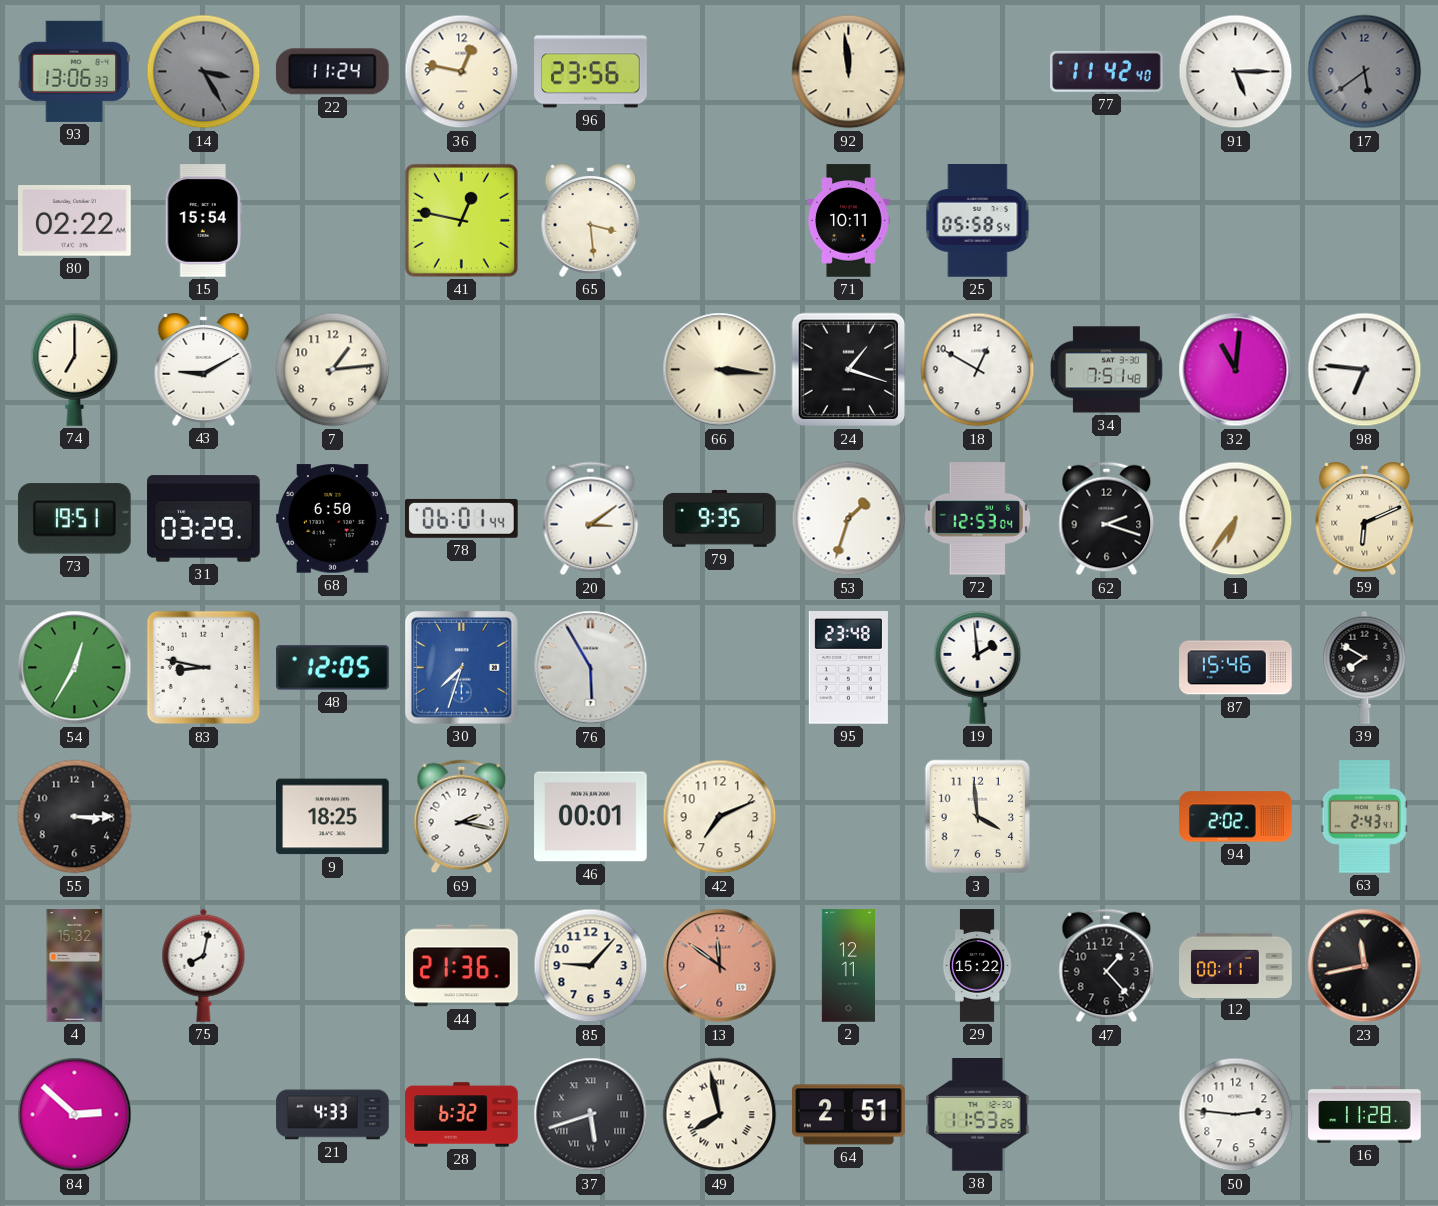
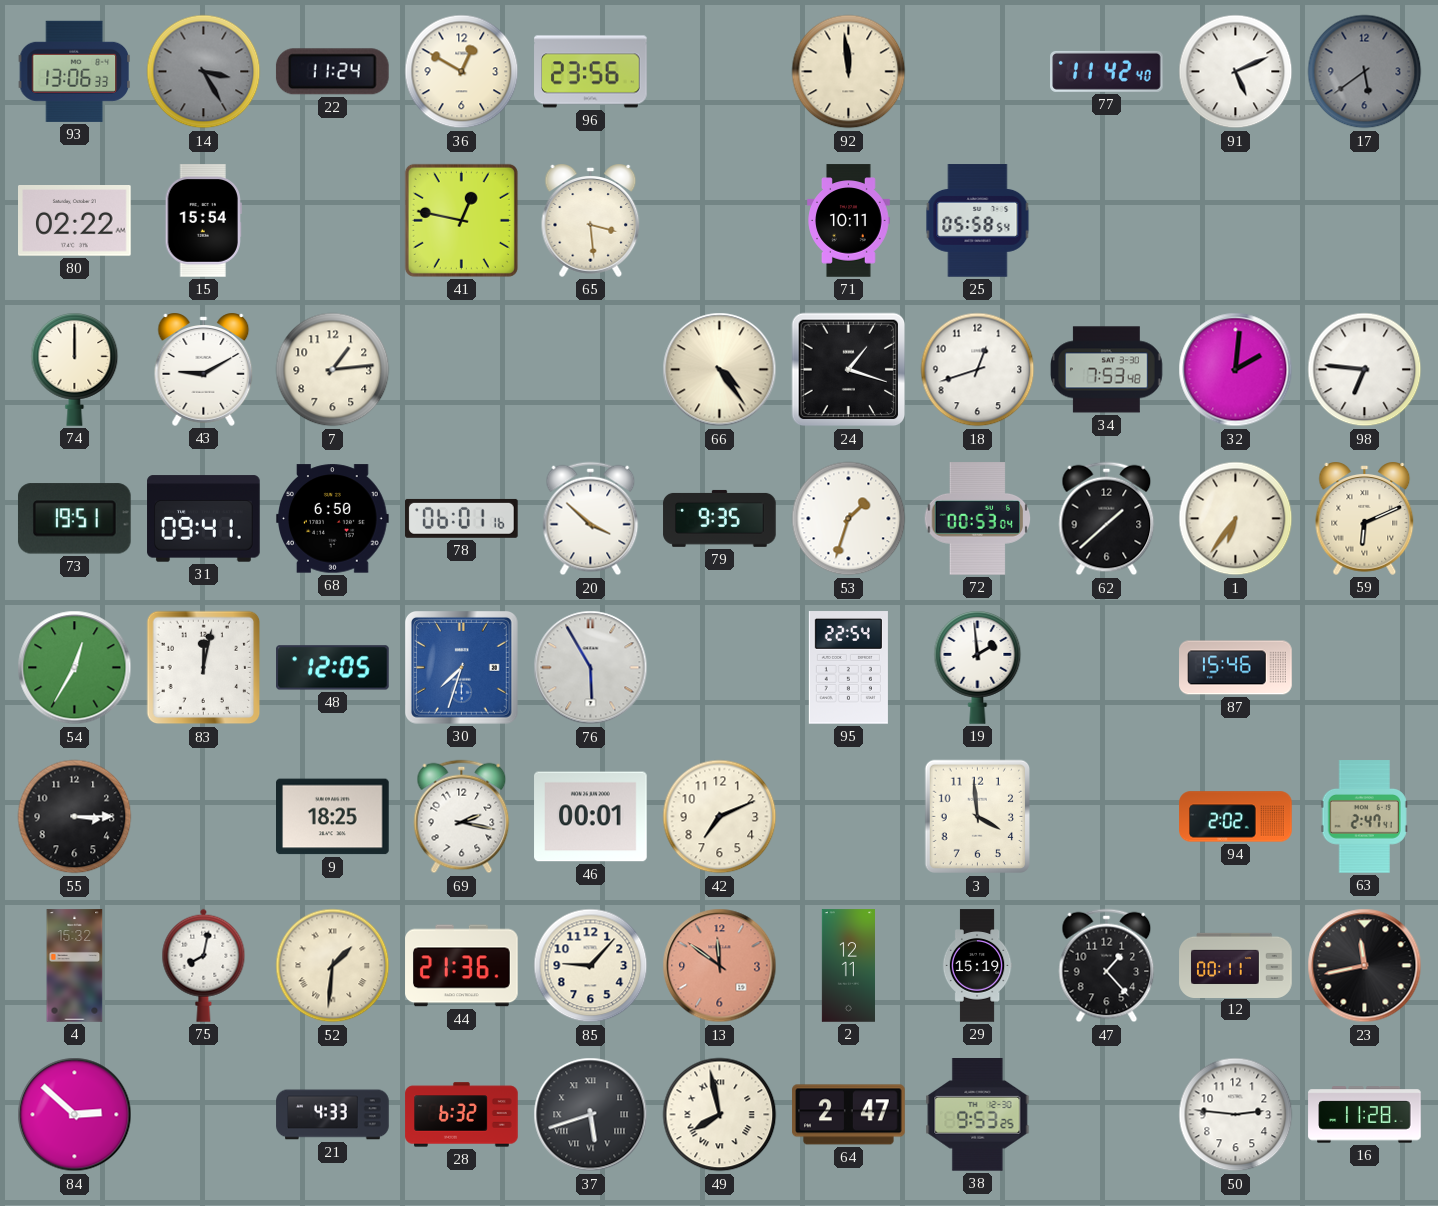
36: 12:47 -> 12:50
91: 5:15 -> 5:11
74: 7:00 -> 12:00
66: 3:16 -> 4:24
18: 12:50 -> 12:42
34: 7:51 -> 7:53
32: 11:01 -> 2:01
31: 03:29 -> 09:41
78: 06:01:44 -> 06:01:16
20: 3:09 -> 3:52
72: 12:53 -> 00:53
62: 2:18 -> 1:38
83: 8:47 -> 12:02
95: 23:48 -> 22:54
39: 7:50 -> none
63: 2:43 -> 2:47
52: none -> 1:31
29: 15:22 -> 15:19
64: 2:51 -> 2:47
38: 11:53 -> 9:53
